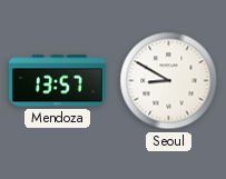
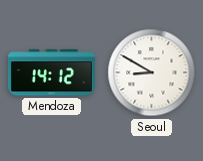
Mendoza: 13:57 -> 14:12
